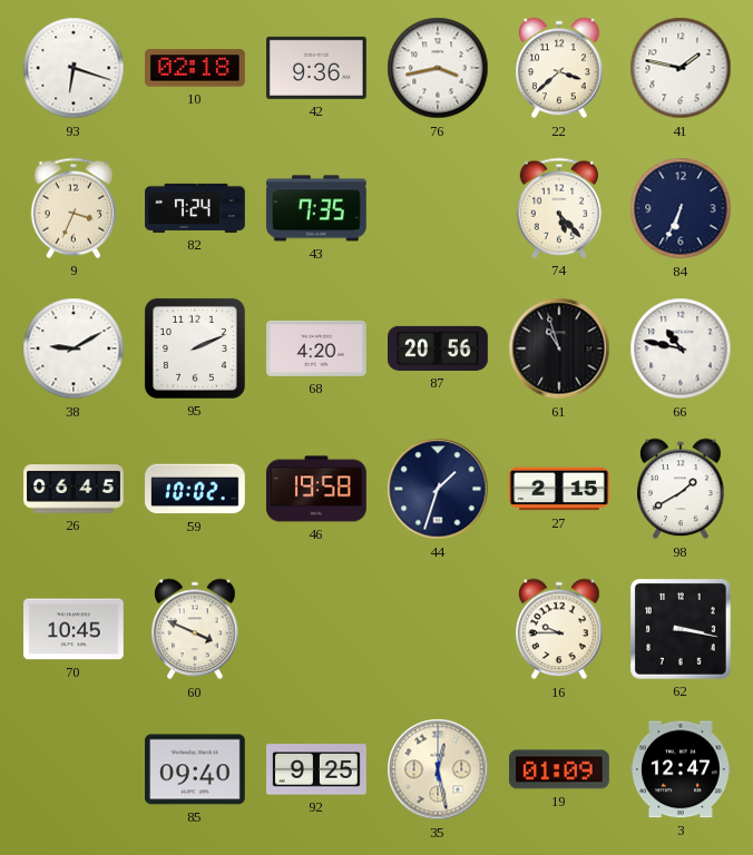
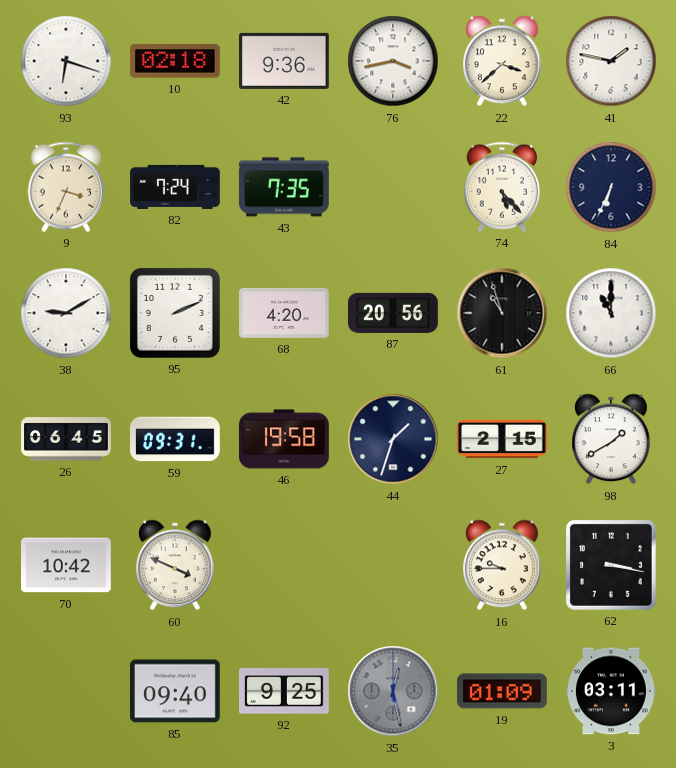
66: 10:47 -> 11:00
59: 10:02 -> 09:31
70: 10:45 -> 10:42
35 dial: cream -> grey
3: 12:47 -> 03:11
